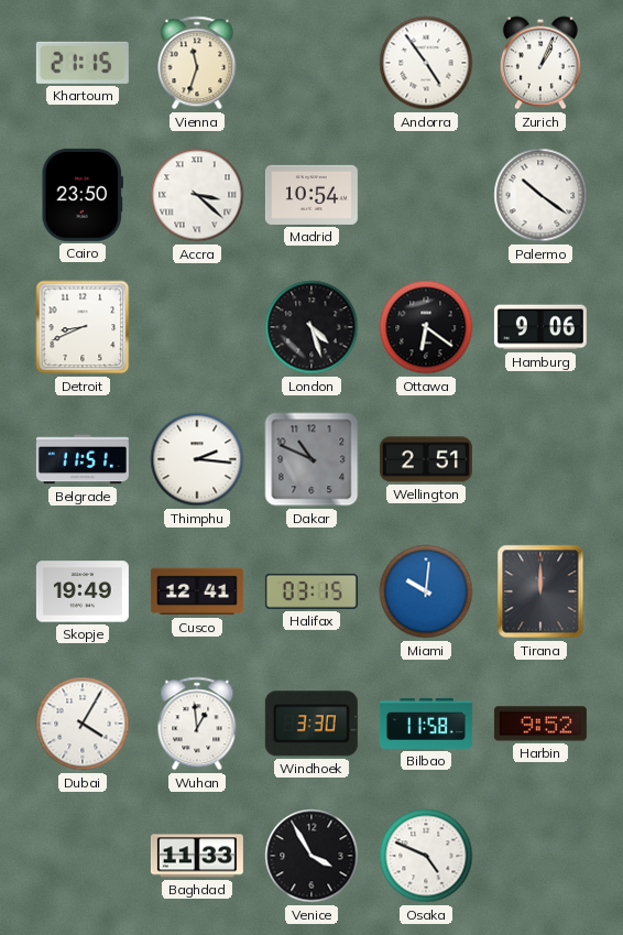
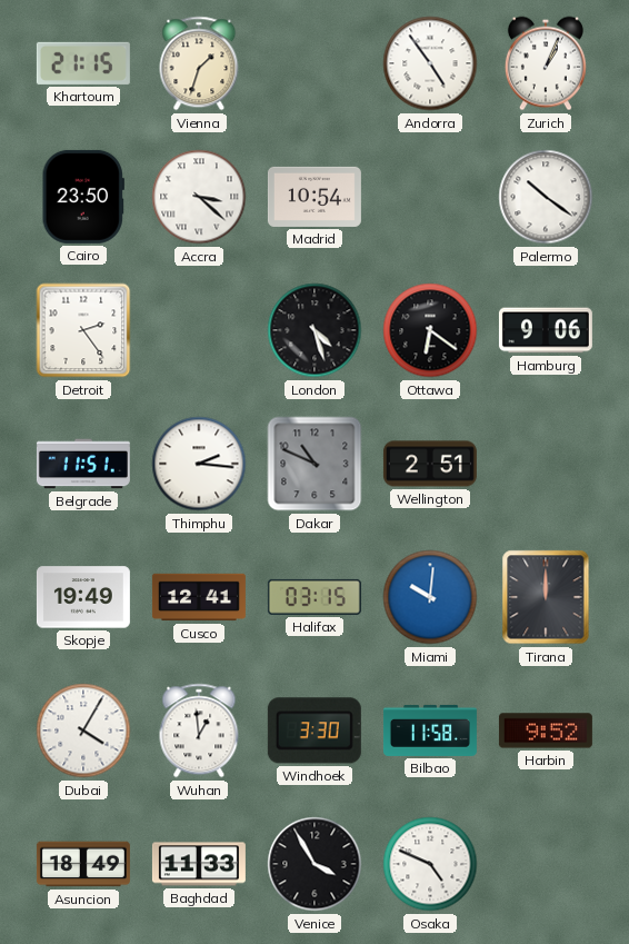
Vienna: 11:33 -> 1:33
Detroit: 8:41 -> 2:24
Asuncion: none -> 18:49
